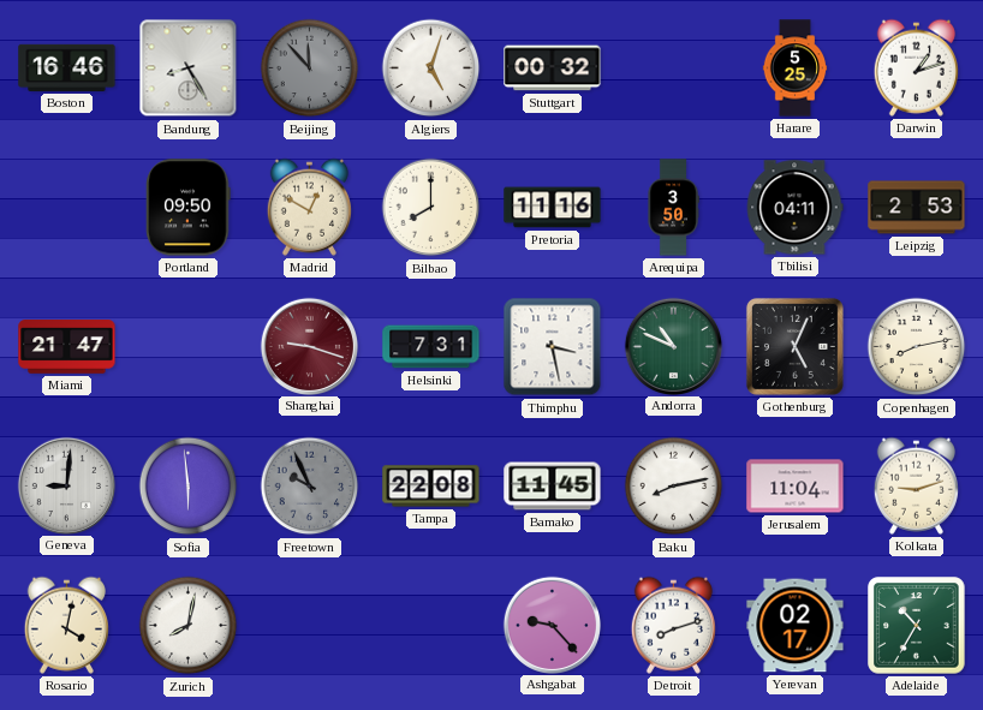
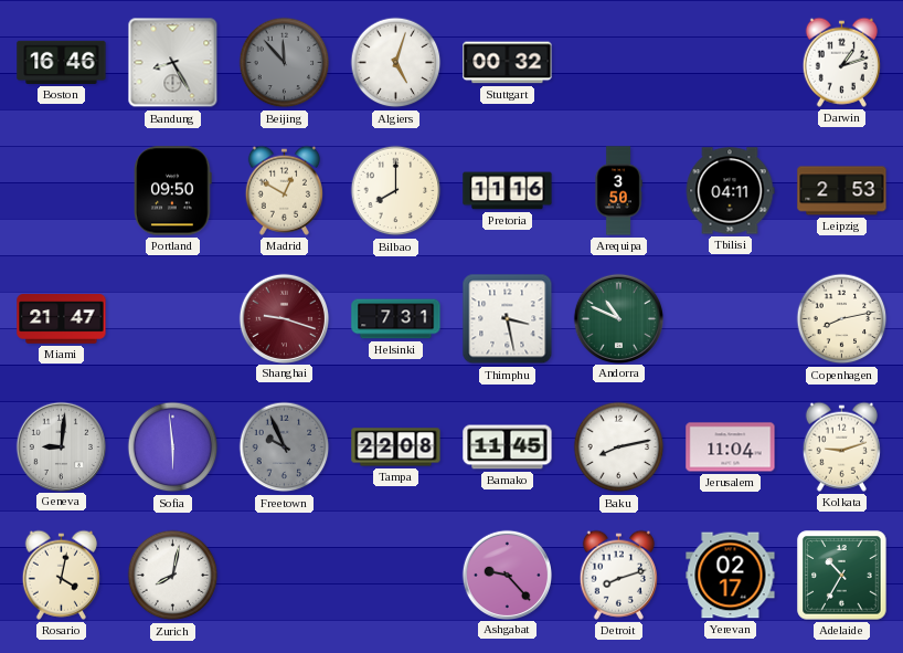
Harare: 5:25 -> none
Gothenburg: 5:04 -> none
